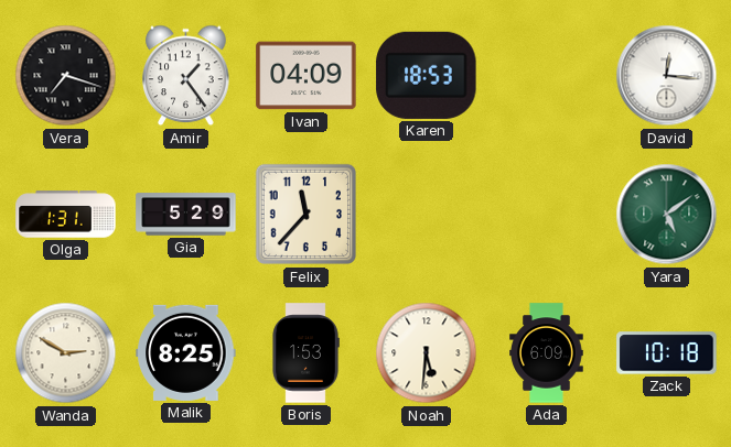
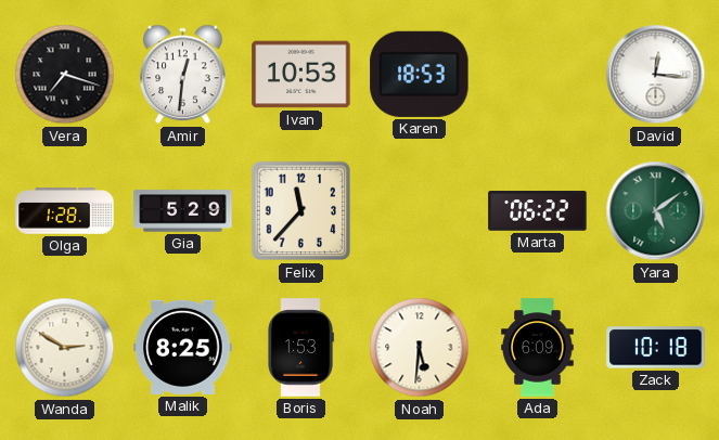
Amir: 1:24 -> 12:31
Ivan: 04:09 -> 10:53
Olga: 1:31 -> 1:28
Marta: none -> 06:22
